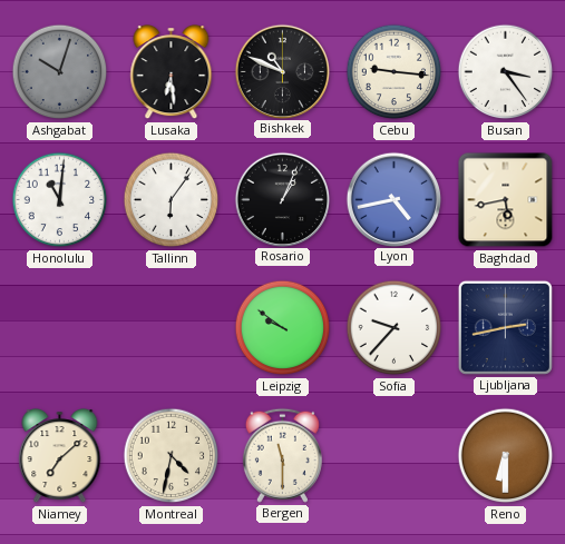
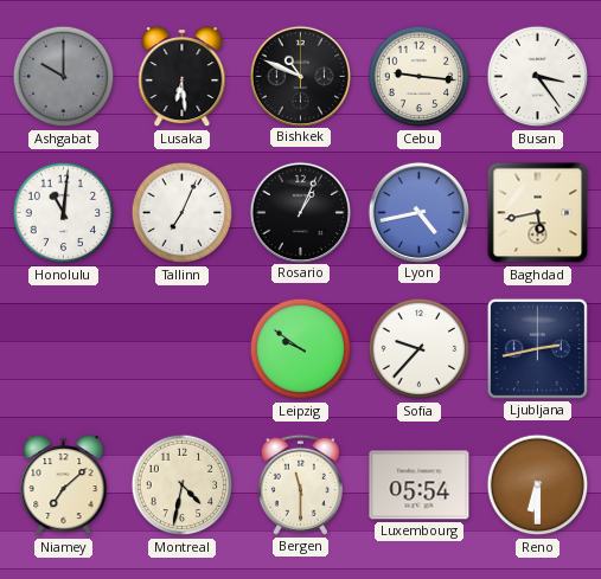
Ashgabat: 10:03 -> 10:00
Tallinn: 6:06 -> 7:04
Luxembourg: none -> 05:54
